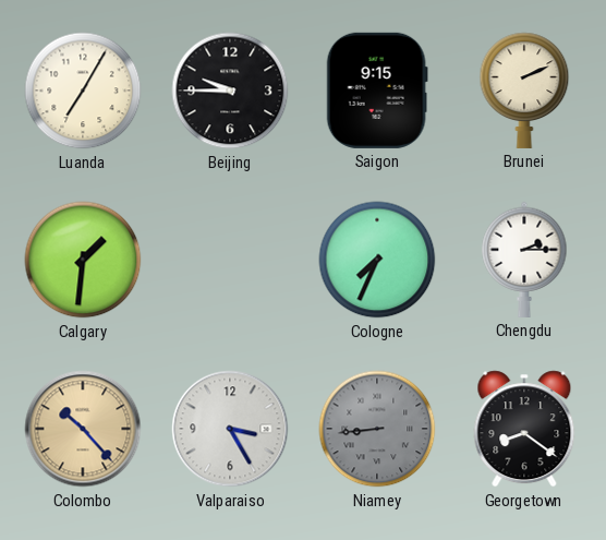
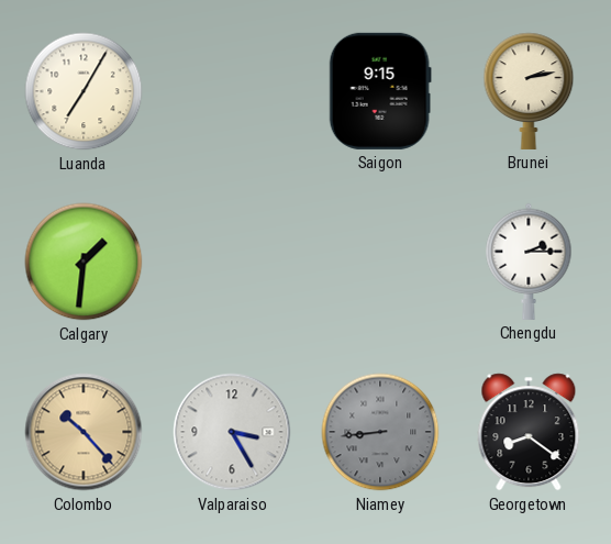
Beijing: 9:45 -> none
Brunei: 2:11 -> 2:13
Cologne: 7:34 -> none
